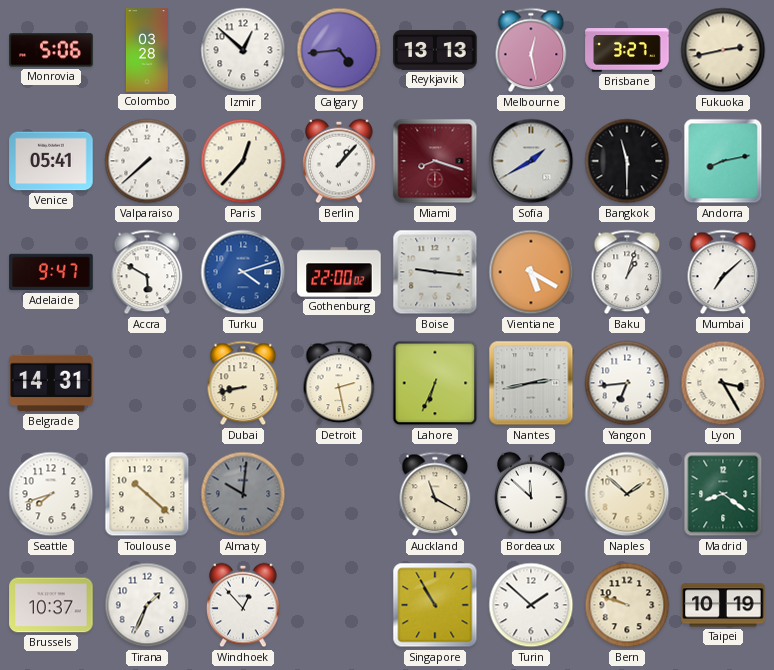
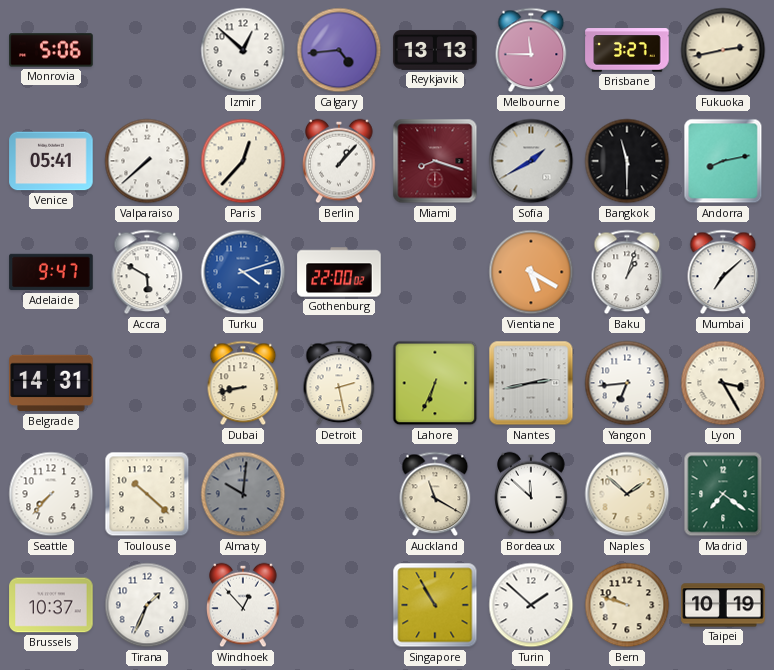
Colombo: 03:28 -> none
Melbourne: 12:28 -> 11:45
Boise: 9:16 -> none
Seattle: 7:42 -> 7:37
Madrid: 8:21 -> 7:21
